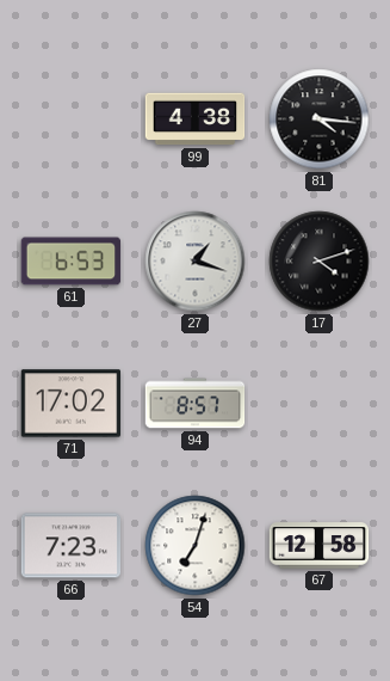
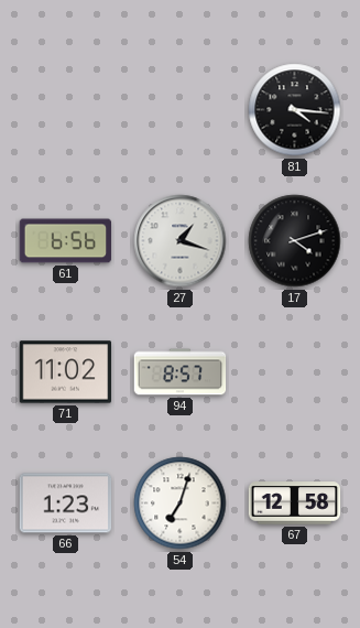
99: 4:38 -> none
61: 6:53 -> 6:56
71: 17:02 -> 11:02
66: 7:23 -> 1:23
